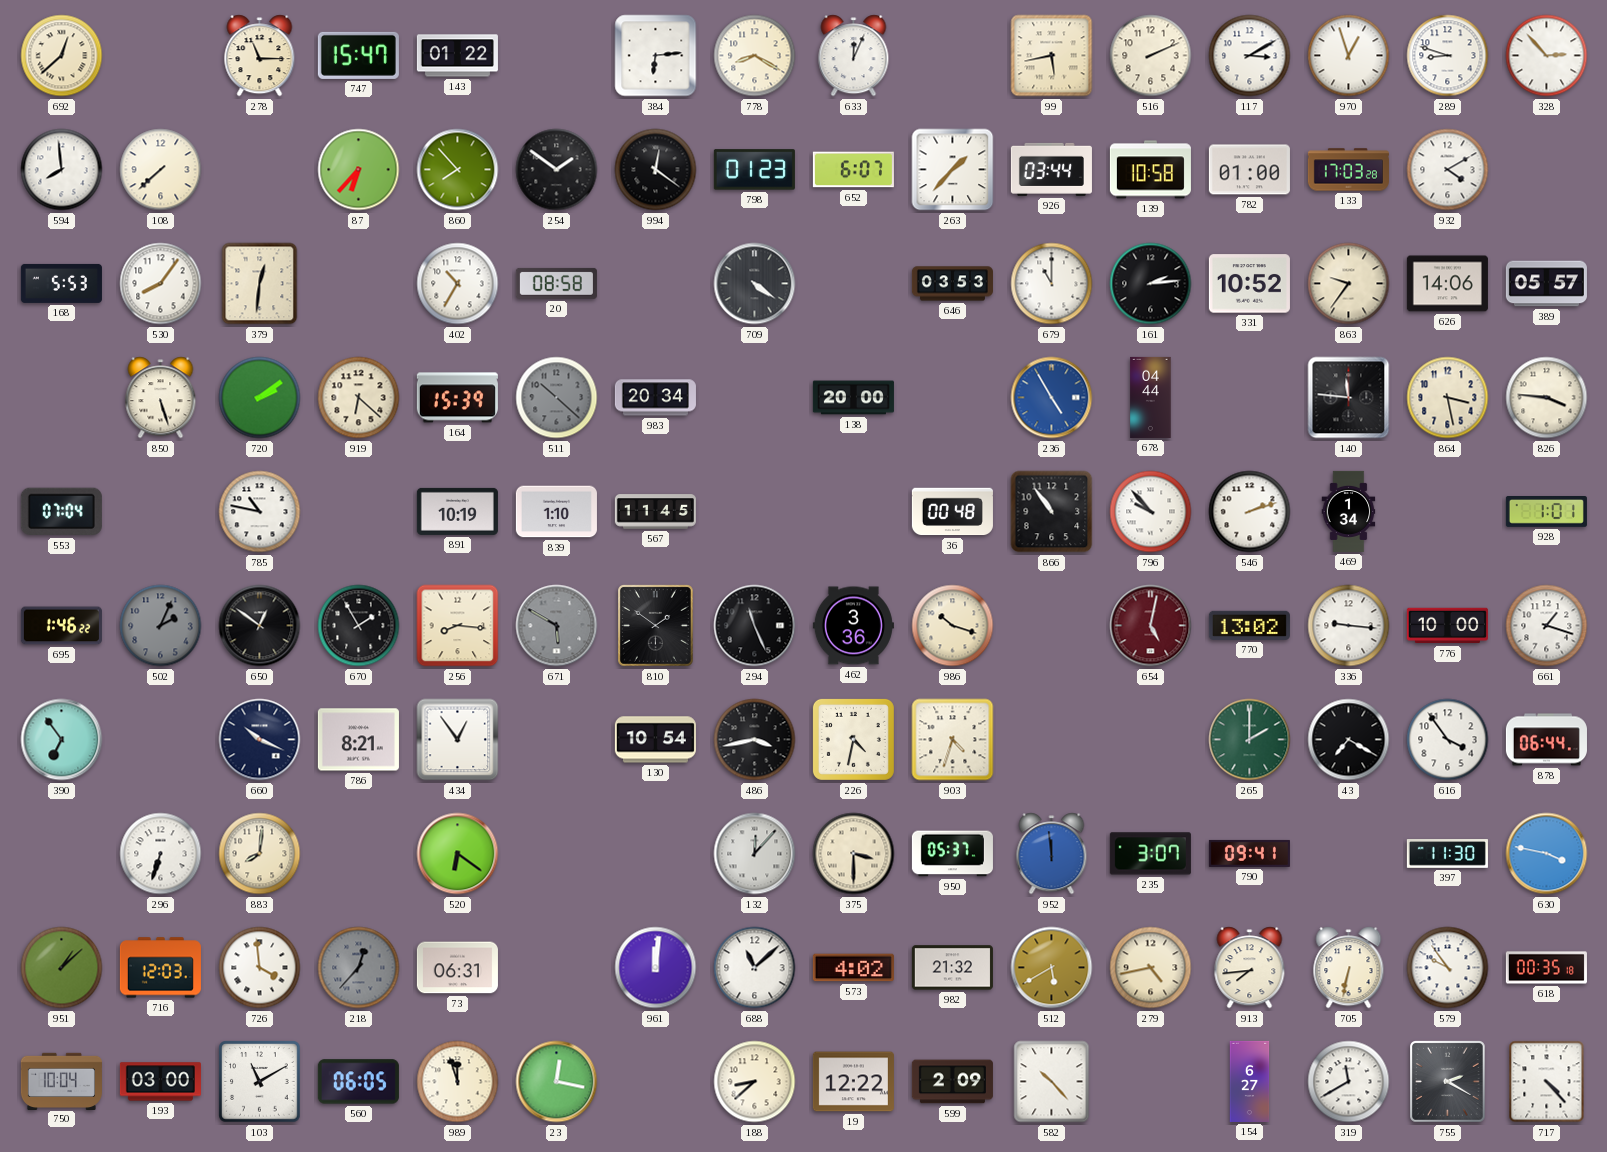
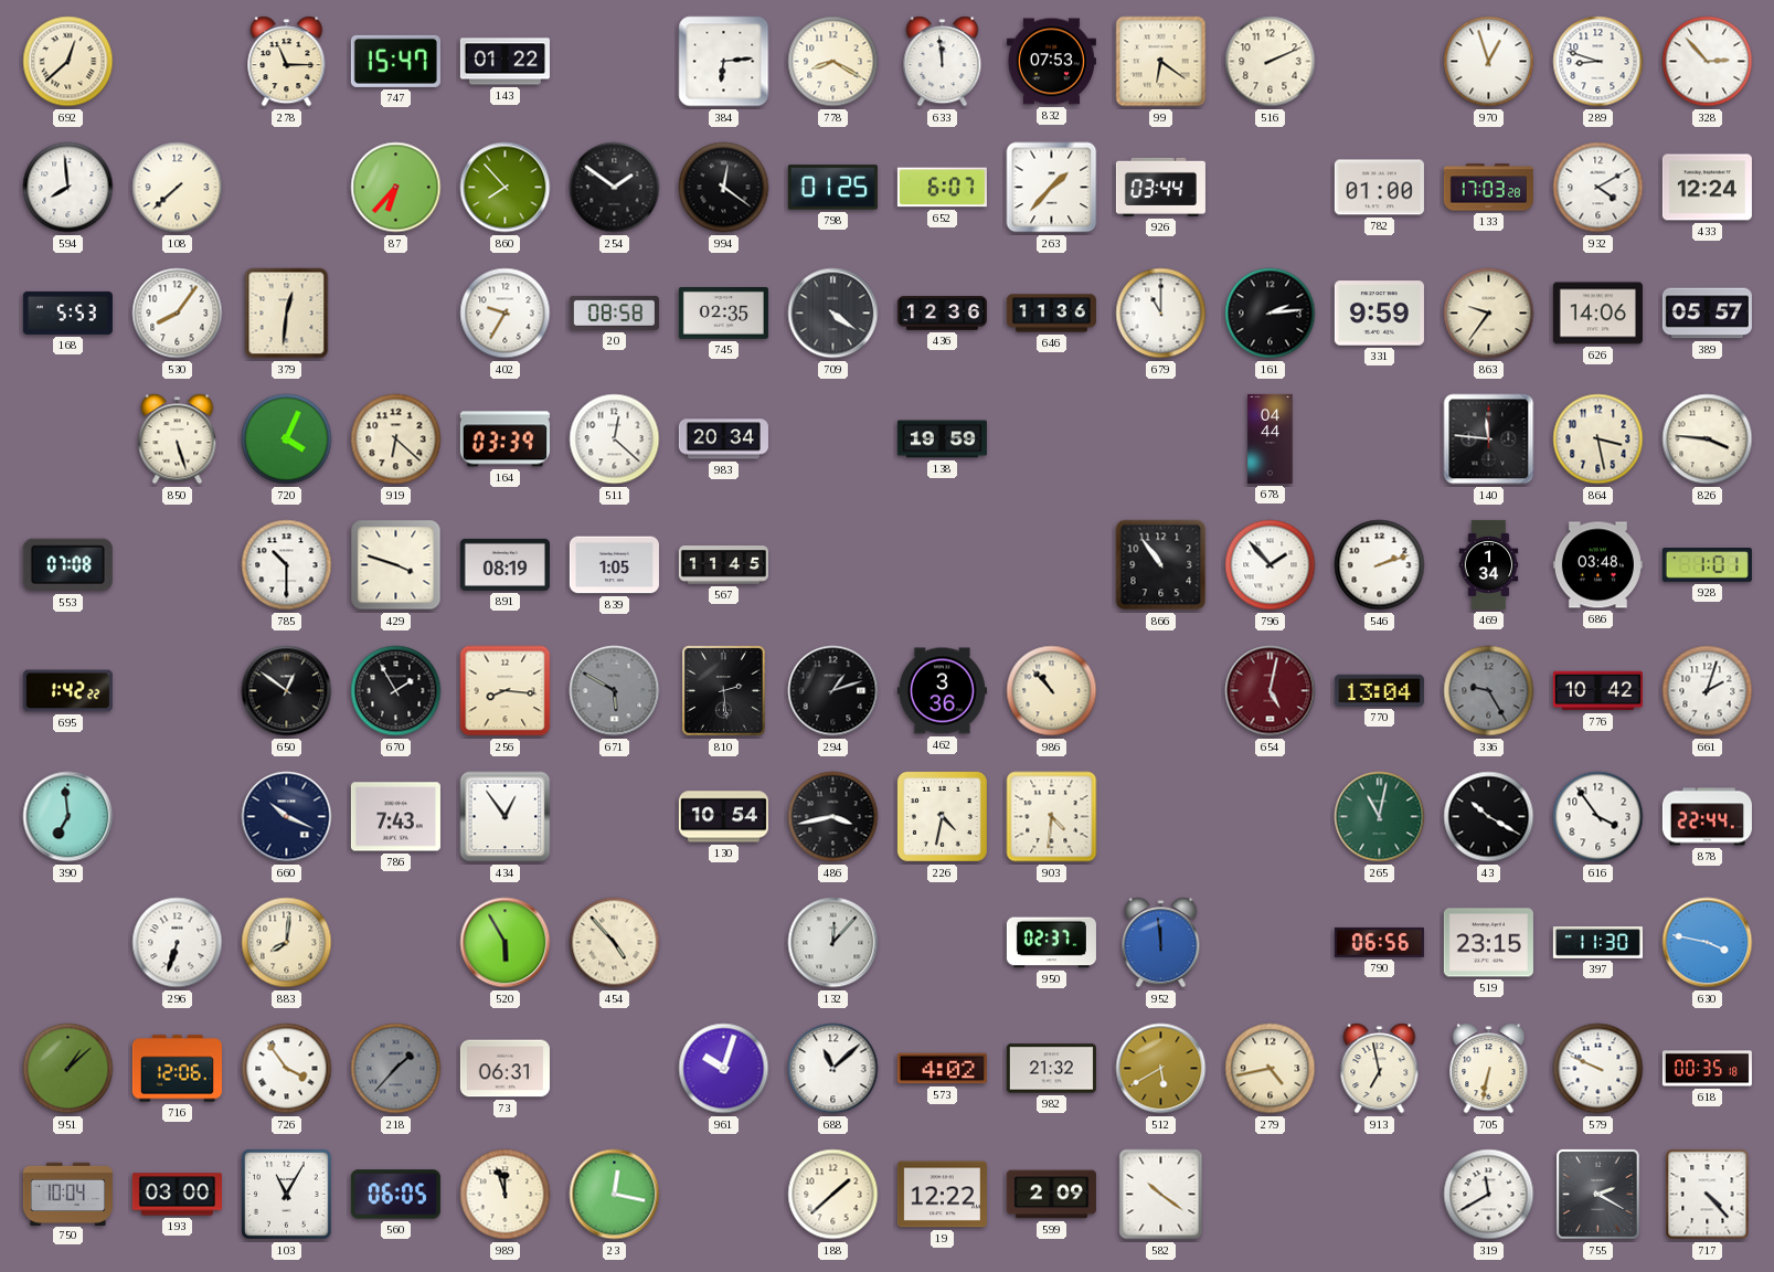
633: 12:04 -> 11:59
832: none -> 07:53
99: 5:43 -> 6:21
117: 3:10 -> none
798: 01:23 -> 01:25
139: 10:58 -> none
433: none -> 12:24
402: 10:35 -> 9:35
745: none -> 02:35
436: none -> 12:36
646: 03:53 -> 11:36
331: 10:52 -> 9:59
720: 2:09 -> 4:04
164: 15:39 -> 03:39
511: 10:22 -> 12:22
511 dial: grey -> white
138: 20:00 -> 19:59
236: 4:55 -> none
553: 07:04 -> 07:08
785: 10:47 -> 10:30
429: none -> 3:48
891: 10:19 -> 08:19
839: 1:10 -> 1:05
36: 00:48 -> none
796: 9:53 -> 1:53
686: none -> 03:48
695: 1:46 -> 1:42
502: 2:04 -> none
810: 1:51 -> 2:29
294: 11:26 -> 1:12
986: 10:18 -> 10:53
770: 13:02 -> 13:04
336: 9:16 -> 9:25
336 dial: white -> grey
776: 10:00 -> 10:42
661: 1:18 -> 2:03
390: 6:54 -> 6:59
786: 8:21 -> 7:43
903: 4:33 -> 4:31
265: 2:00 -> 11:02
43: 7:20 -> 10:20
878: 06:44 -> 22:44
520: 6:21 -> 5:55
454: none -> 4:53
375: 3:30 -> none
950: 05:37 -> 02:37
235: 3:07 -> none
790: 09:41 -> 06:56
519: none -> 23:15
716: 12:03 -> 12:06
726: 3:59 -> 3:54
218: 12:37 -> 1:37
961: 12:01 -> 10:03
913: 7:44 -> 6:58
579: 9:54 -> 9:49
103: 11:10 -> 11:05
188: 8:38 -> 1:38
582: 10:23 -> 10:21
154: 6:27 -> none
